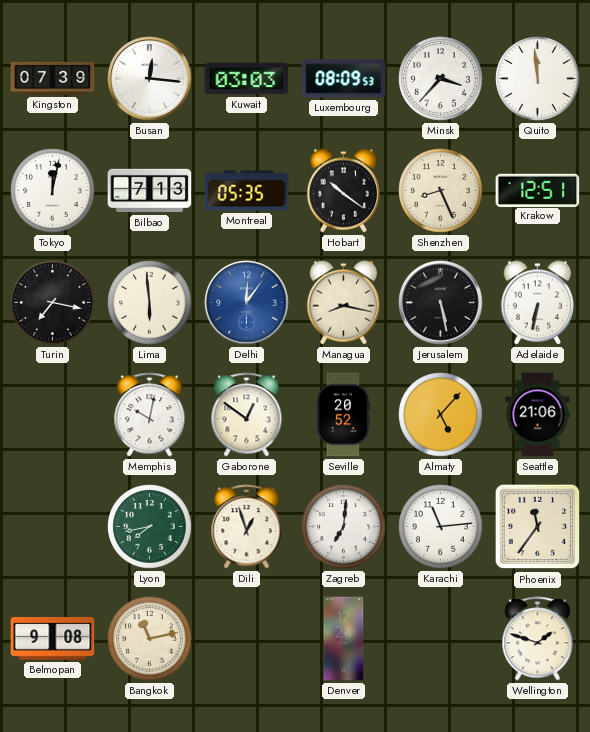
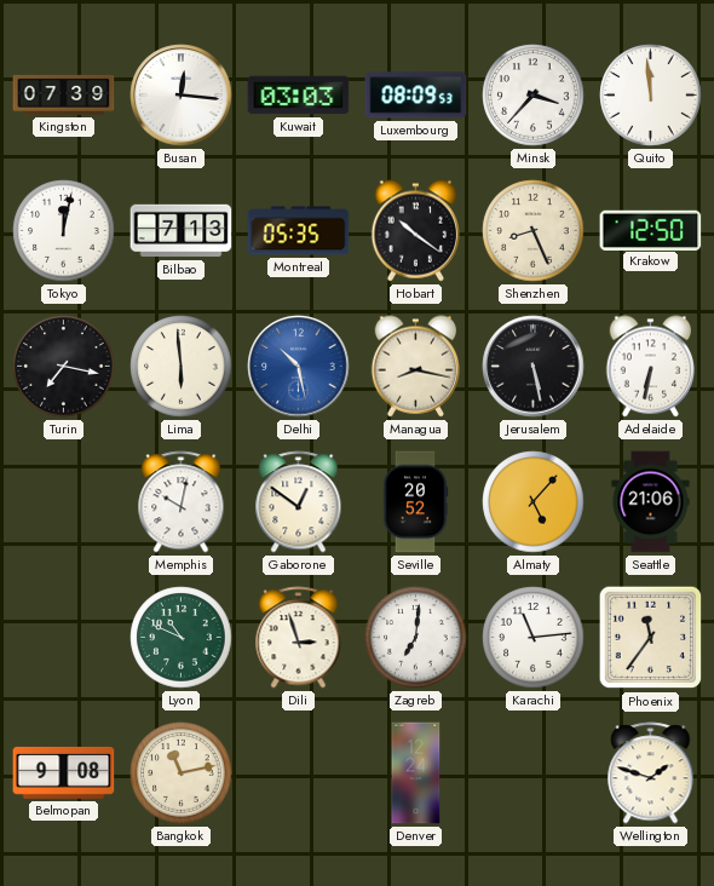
Krakow: 12:51 -> 12:50
Delhi: 12:06 -> 10:28
Lyon: 7:43 -> 10:49
Dili: 12:57 -> 2:57
